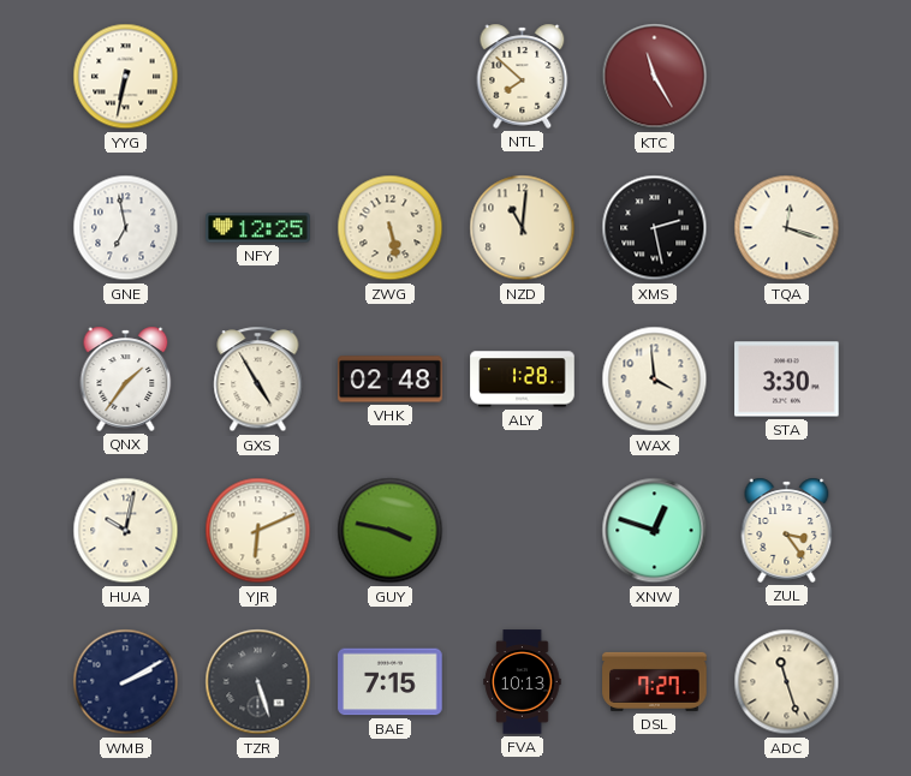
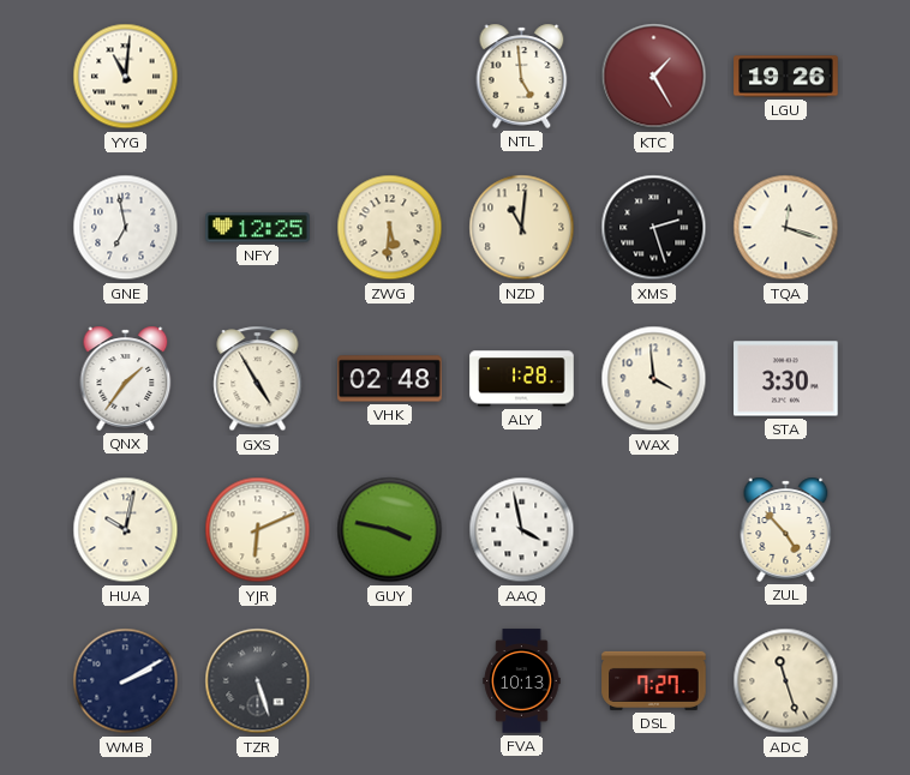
YYG: 6:32 -> 11:01
NTL: 7:52 -> 4:59
KTC: 11:25 -> 1:25
LGU: none -> 19:26
ZWG: 5:28 -> 5:31
XMS: 2:28 -> 2:27
AAQ: none -> 3:58
XNW: 12:48 -> none
ZUL: 3:24 -> 4:53
BAE: 7:15 -> none
